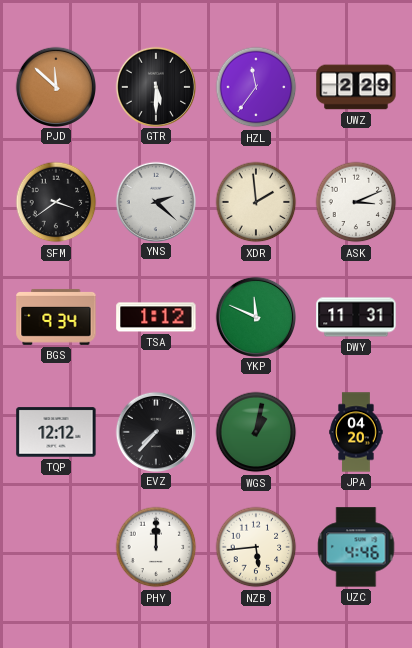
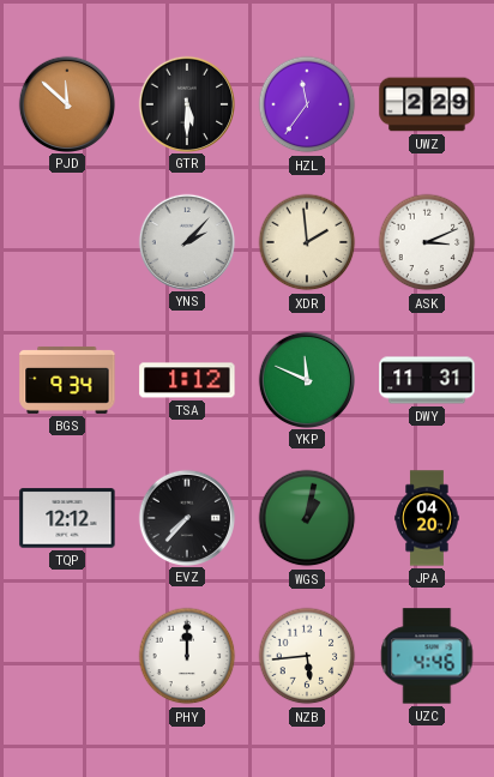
SFM: 3:39 -> none
YNS: 2:22 -> 2:07
